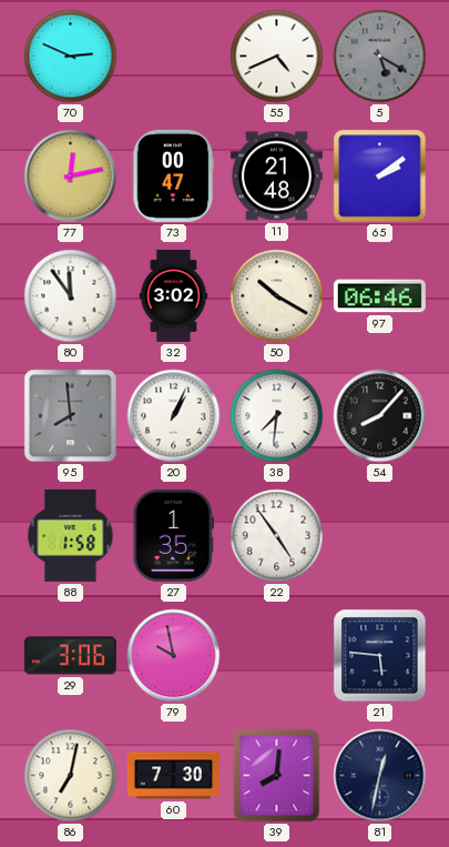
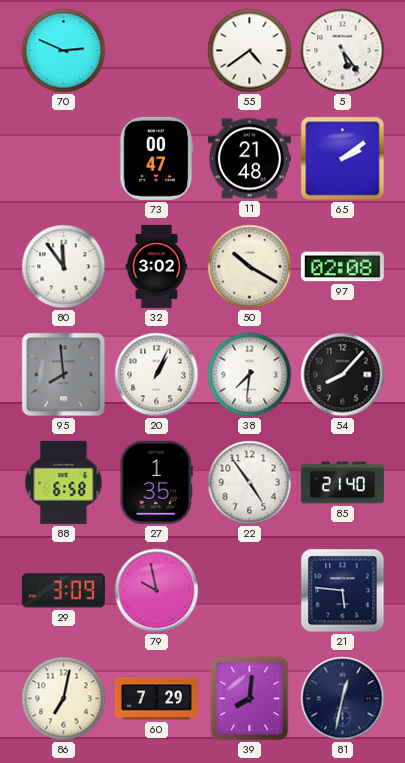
55: 4:41 -> 4:39
5: 5:20 -> 5:24
5 dial: grey -> white
77: 12:13 -> none
97: 06:46 -> 02:08
88: 1:58 -> 6:58
85: none -> 21:40
29: 3:06 -> 3:09
60: 7:30 -> 7:29
